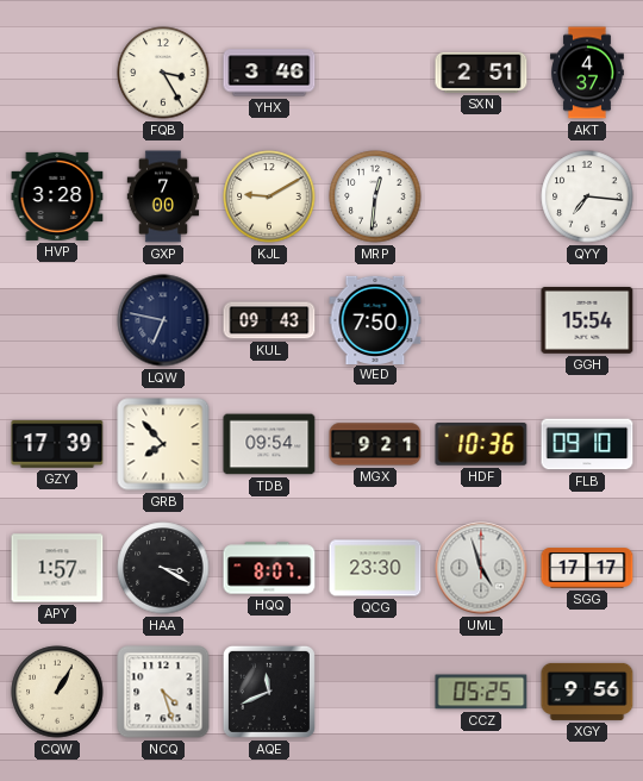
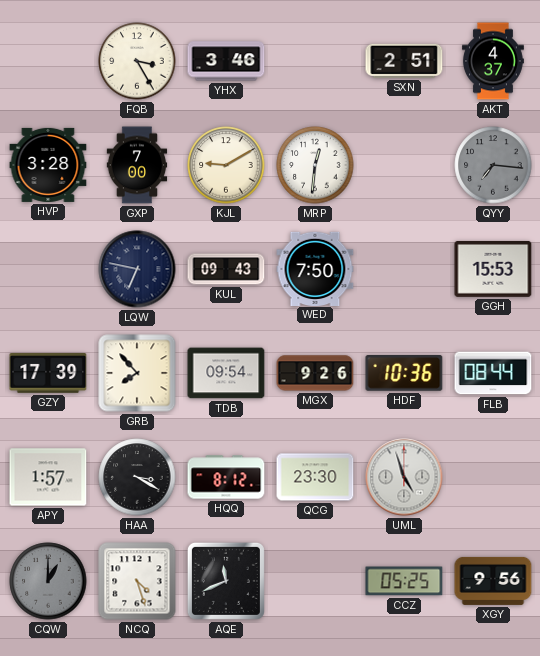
QYY dial: white -> grey
GGH: 15:54 -> 15:53
MGX: 9:21 -> 9:26
FLB: 09:10 -> 08:44
HQQ: 8:07 -> 8:12
SGG: 17:17 -> none
CQW: 1:05 -> 1:00
CQW dial: cream -> grey
